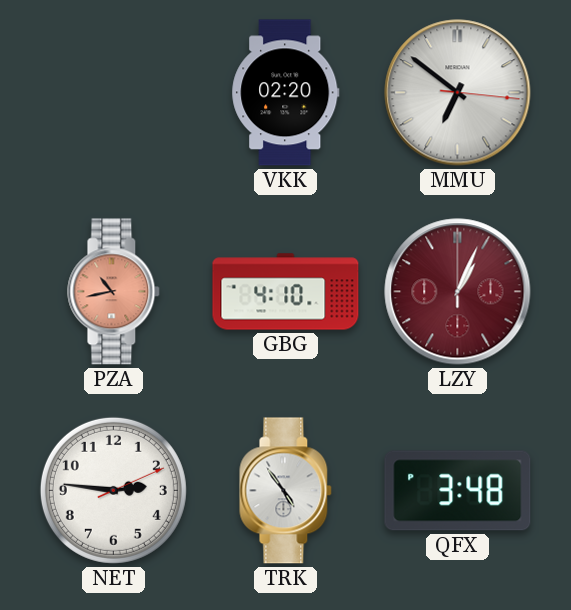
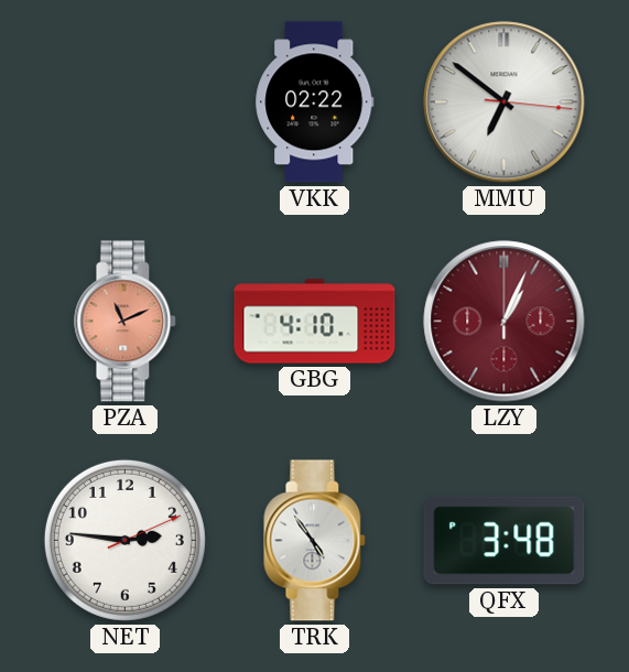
VKK: 02:20 -> 02:22
PZA: 10:43 -> 11:11
